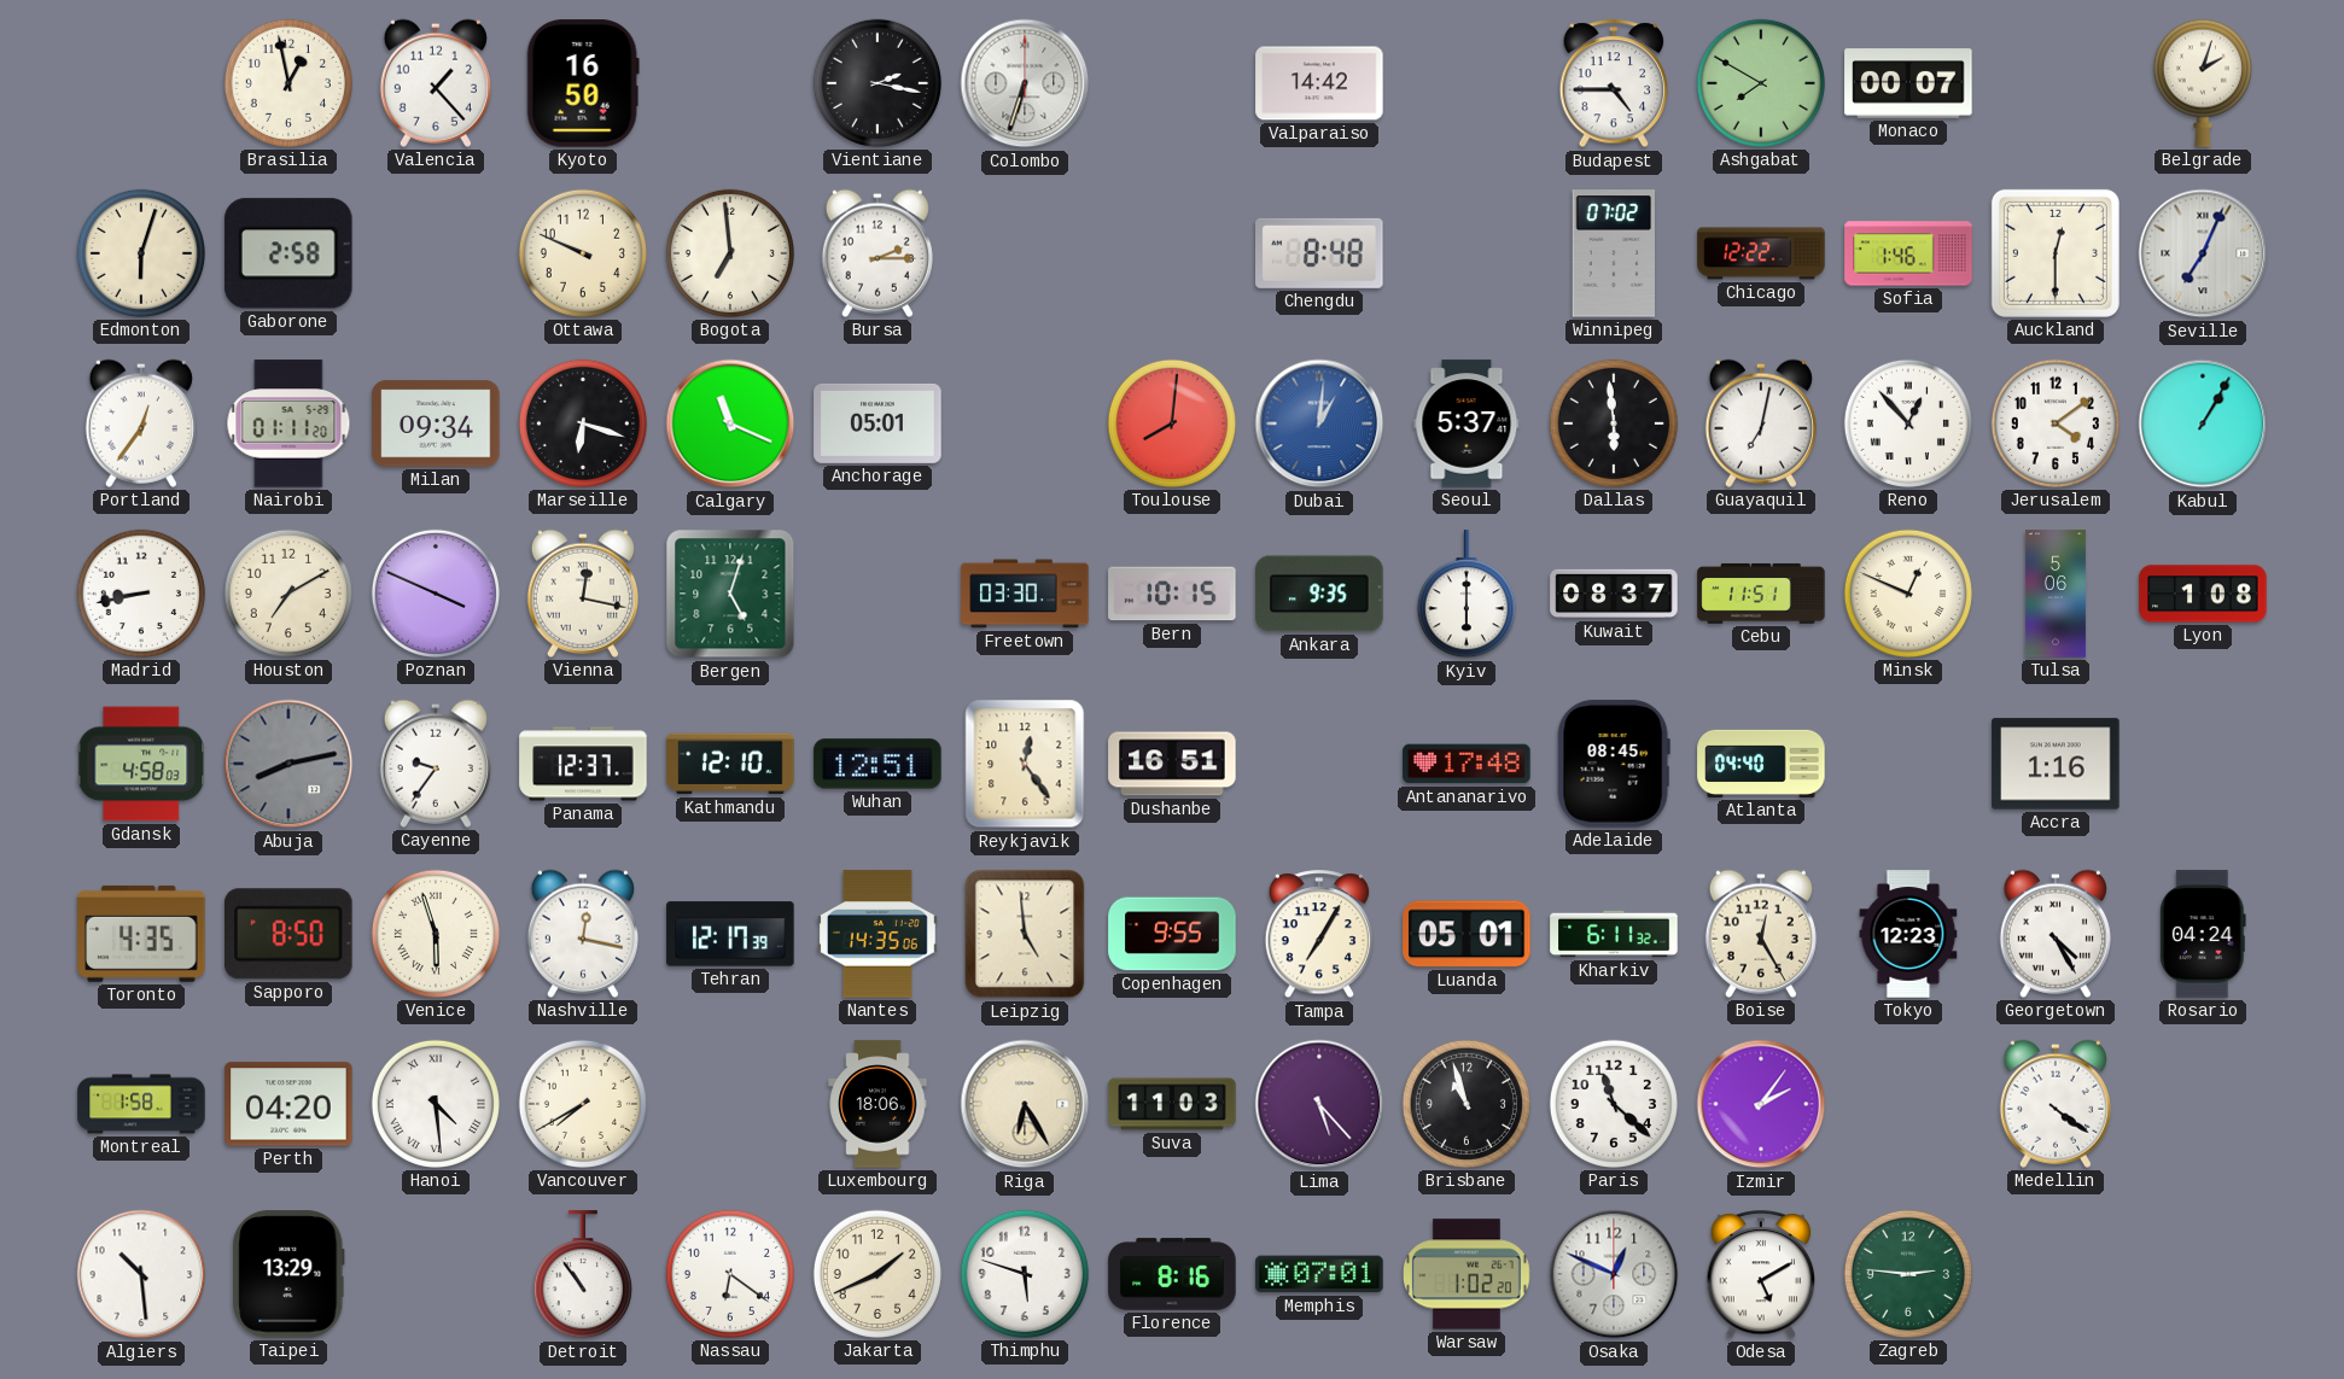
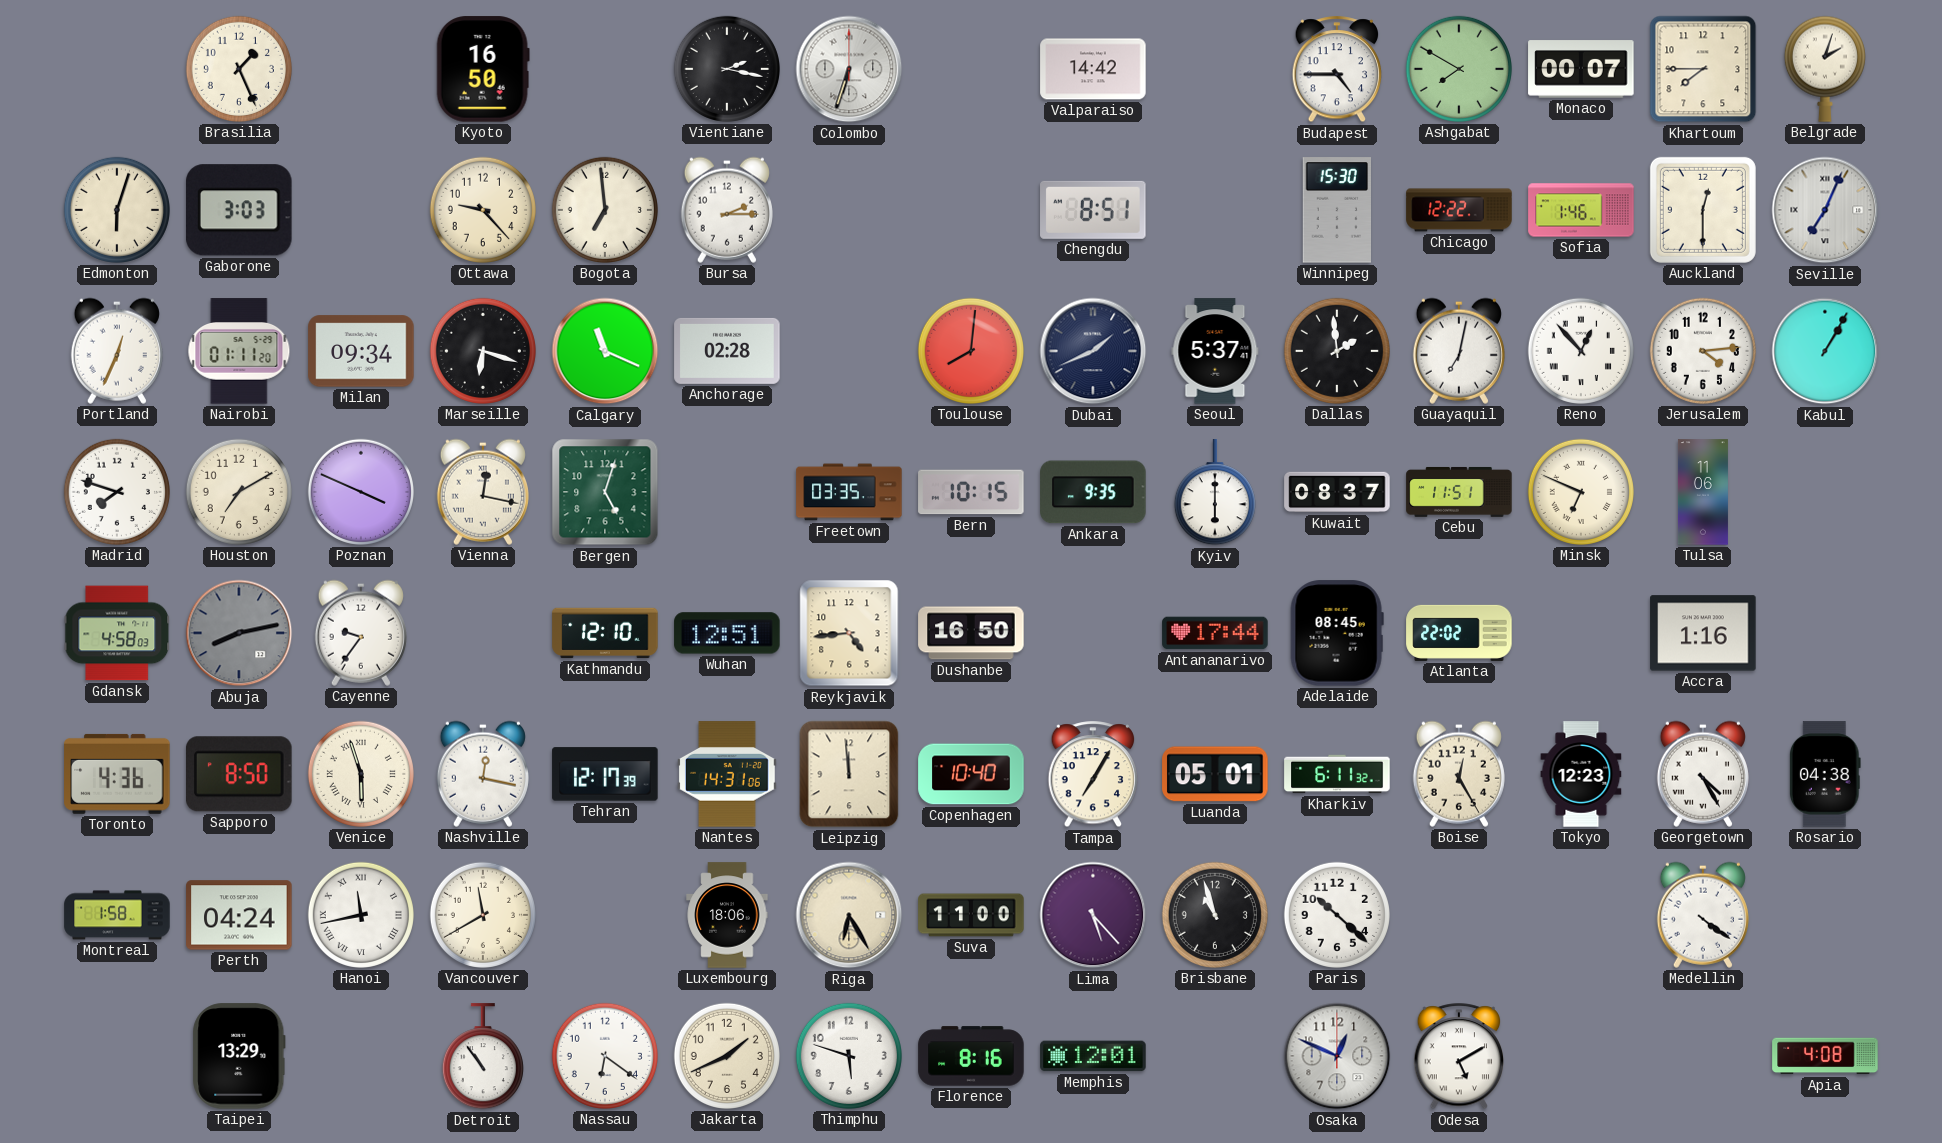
Brasilia: 12:58 -> 1:26
Valencia: 1:23 -> none
Khartoum: none -> 7:45
Gaborone: 2:58 -> 3:03
Ottawa: 9:49 -> 9:23
Chengdu: 8:48 -> 8:51
Winnipeg: 07:02 -> 15:30
Portland: 12:36 -> 12:34
Anchorage: 05:01 -> 02:28
Dubai: 1:01 -> 1:41
Dubai dial: blue -> navy
Dallas: 5:59 -> 1:59
Jerusalem: 4:09 -> 4:14
Madrid: 8:43 -> 7:48
Freetown: 03:30 -> 03:35
Minsk: 12:49 -> 6:49
Tulsa: 5:06 -> 11:06
Lyon: 1:08 -> none
Panama: 12:37 -> none
Reykjavik: 12:24 -> 4:44
Dushanbe: 16:51 -> 16:50
Antananarivo: 17:48 -> 17:44
Atlanta: 04:40 -> 22:02
Toronto: 4:35 -> 4:36
Nantes: 14:35 -> 14:31
Leipzig: 4:59 -> 11:59
Copenhagen: 9:55 -> 10:40
Rosario: 04:24 -> 04:38
Perth: 04:20 -> 04:24
Hanoi: 4:29 -> 11:43
Vancouver: 7:40 -> 11:40
Suva: 11:03 -> 11:00
Paris: 11:22 -> 10:22
Izmir: 2:06 -> none
Algiers: 10:29 -> none
Memphis: 07:01 -> 12:01
Warsaw: 1:02 -> none
Zagreb: 2:46 -> none
Apia: none -> 4:08
